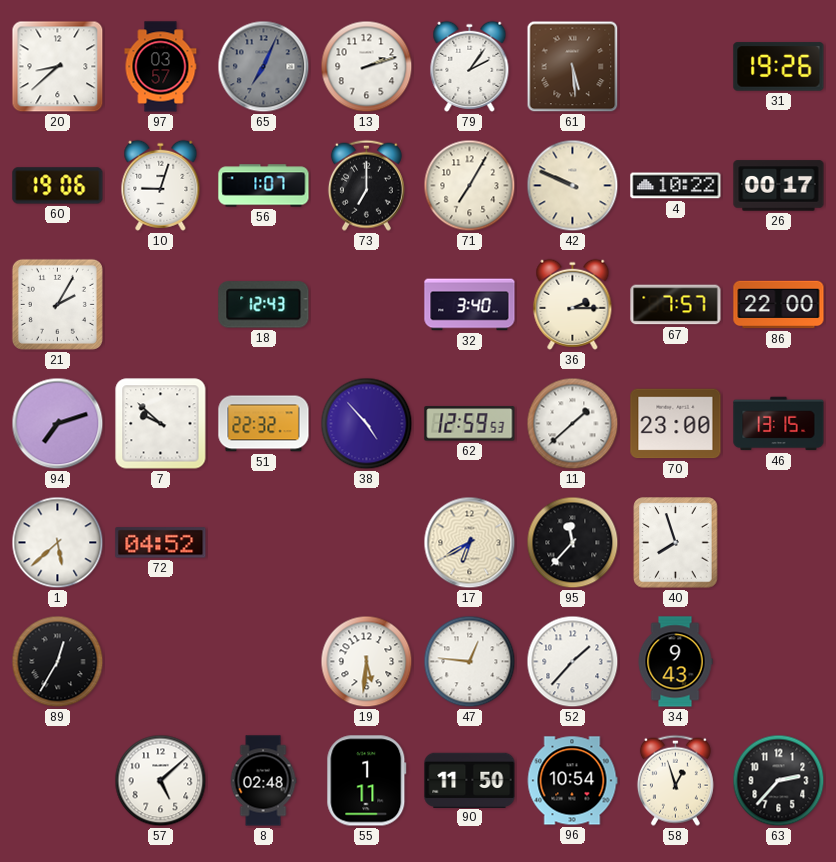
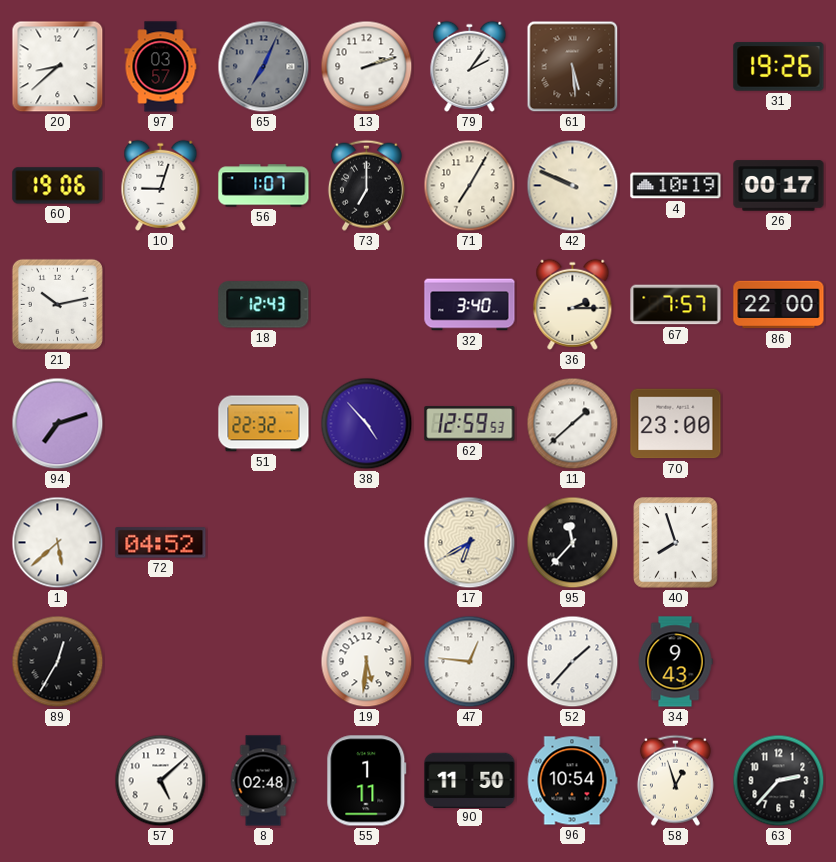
4: 10:22 -> 10:19
21: 2:05 -> 10:13
7: 9:52 -> none
46: 13:15 -> none
